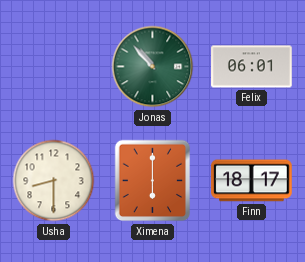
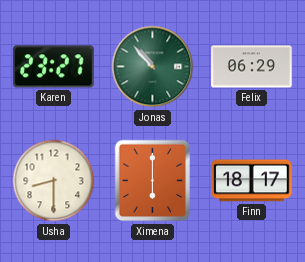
Karen: none -> 23:27
Felix: 06:01 -> 06:29
